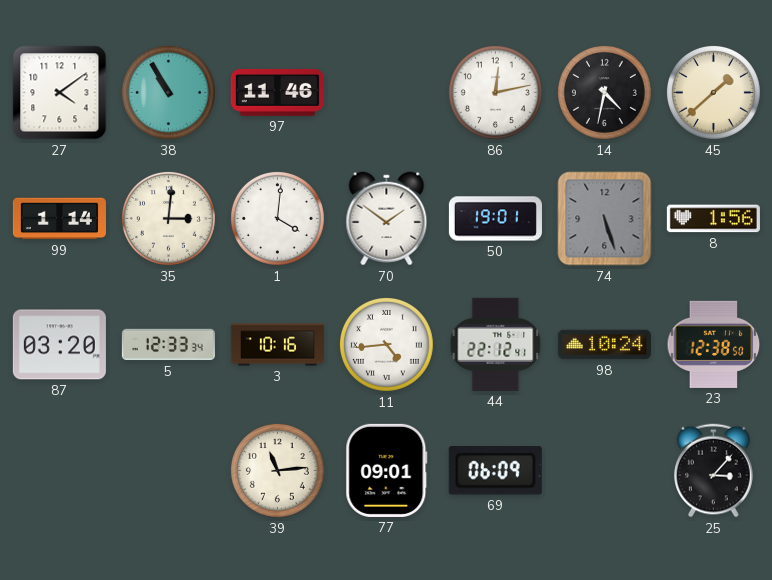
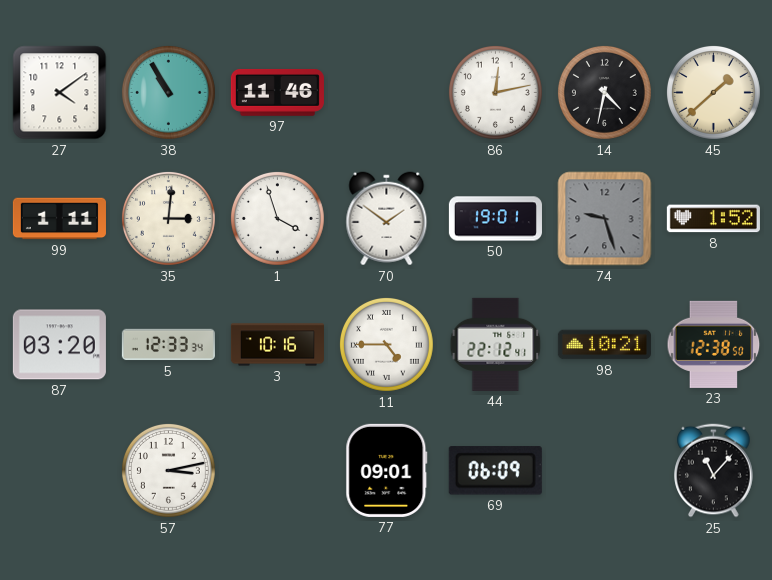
99: 1:14 -> 1:11
1: 4:01 -> 3:57
74: 5:27 -> 9:27
8: 1:56 -> 1:52
11: 4:44 -> 4:45
98: 10:24 -> 10:21
57: none -> 3:13
39: 11:14 -> none
25: 3:07 -> 11:07
